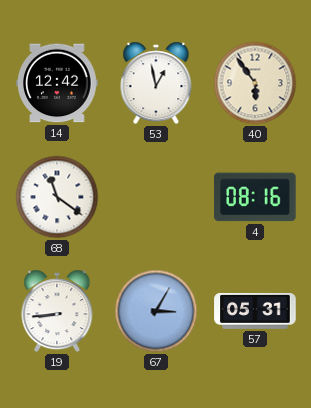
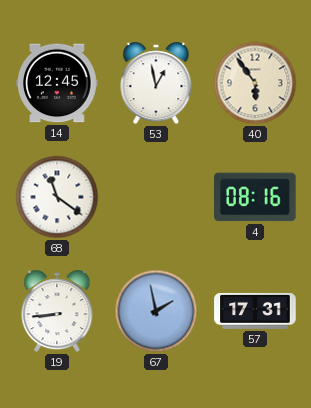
14: 12:42 -> 12:45
67: 3:05 -> 1:58
57: 05:31 -> 17:31
